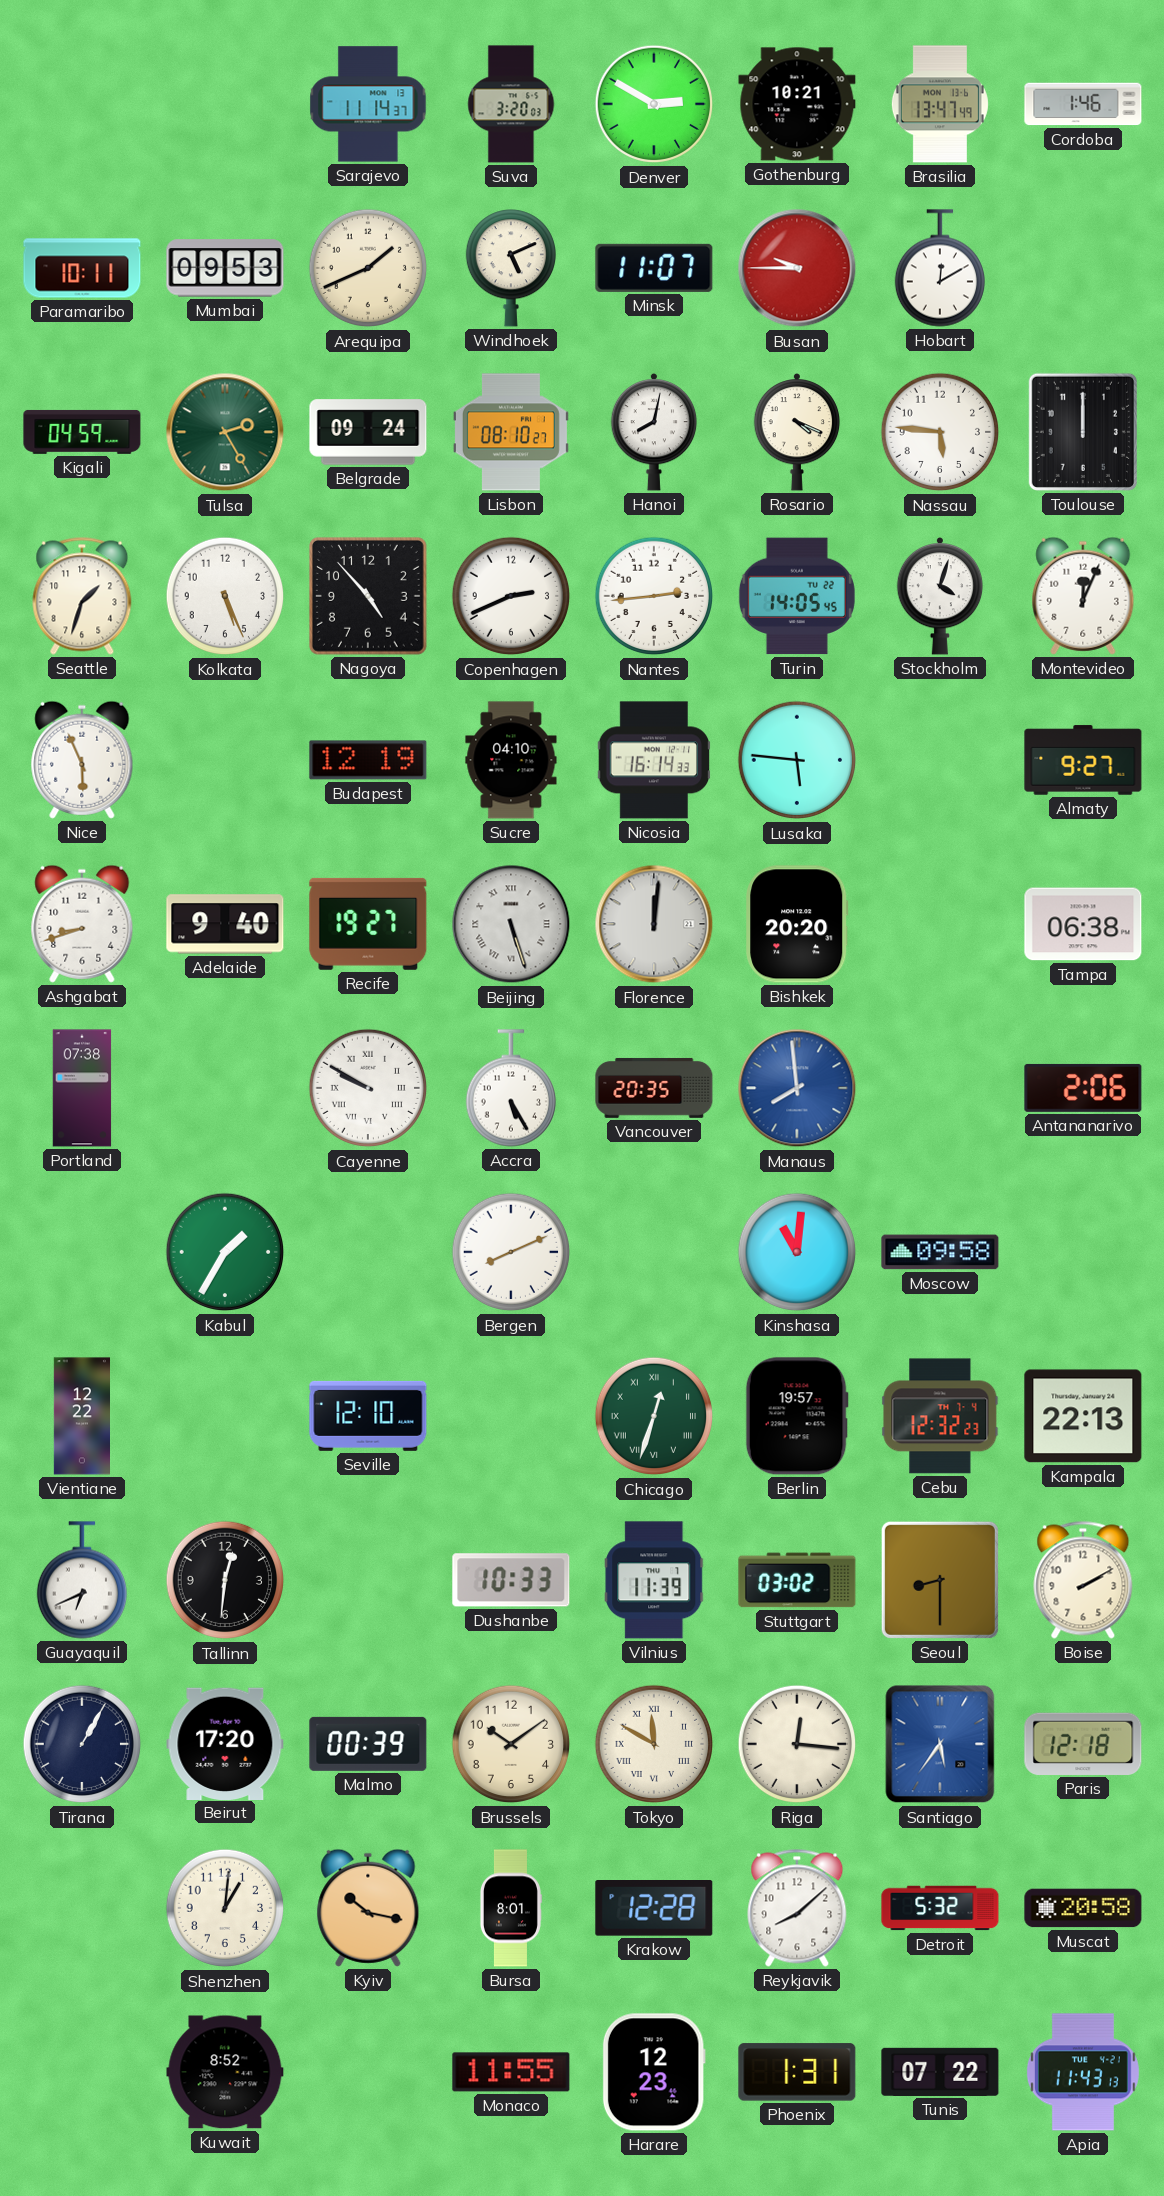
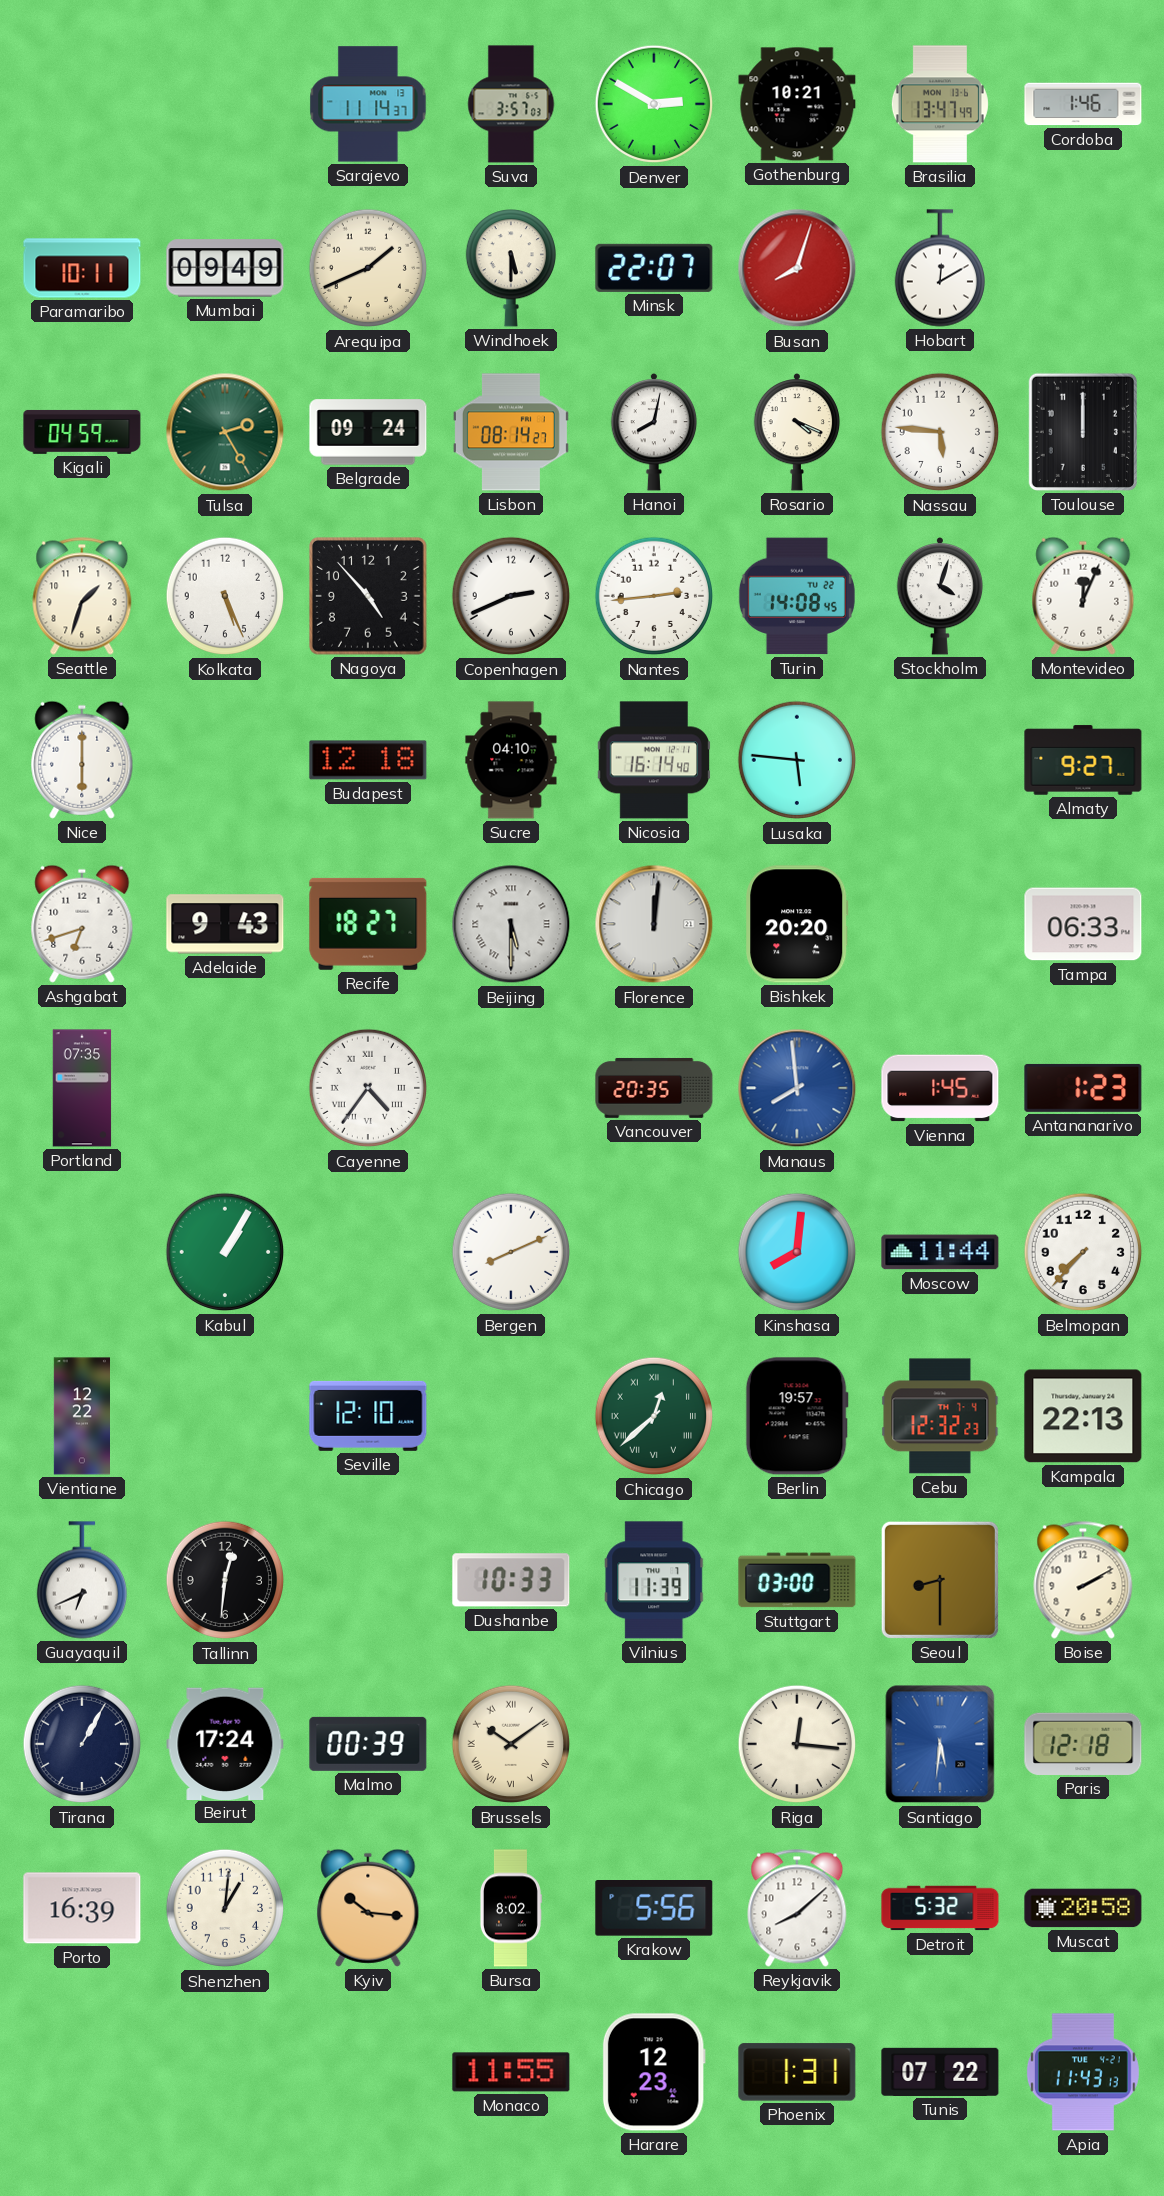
Suva: 3:20 -> 3:57
Mumbai: 09:53 -> 09:49
Windhoek: 5:11 -> 5:30
Minsk: 11:07 -> 22:07
Busan: 9:45 -> 8:03
Lisbon: 08:10 -> 08:14
Turin: 14:05 -> 14:08
Nice: 5:56 -> 6:00
Budapest: 12:19 -> 12:18
Nicosia: 16:14:33 -> 16:14:40
Ashgabat: 8:42 -> 6:42
Adelaide: 9:40 -> 9:43
Recife: 19:27 -> 18:27
Beijing: 5:27 -> 5:30
Tampa: 06:38 -> 06:33
Portland: 07:38 -> 07:35
Cayenne: 9:50 -> 4:36
Accra: 5:25 -> none
Vienna: none -> 1:45
Antananarivo: 2:06 -> 1:23
Kabul: 1:35 -> 1:05
Kinshasa: 11:01 -> 8:01
Moscow: 09:58 -> 11:44
Belmopan: none -> 7:37
Chicago: 12:33 -> 12:38
Stuttgart: 03:02 -> 03:00
Beirut: 17:20 -> 17:24
Brussels numerals: Arabic -> Roman
Tokyo: 11:50 -> none
Santiago: 5:36 -> 5:31
Porto: none -> 16:39
Kyiv: 10:17 -> 10:16
Bursa: 8:01 -> 8:02
Krakow: 12:28 -> 5:56
Kuwait: 8:52 -> none
